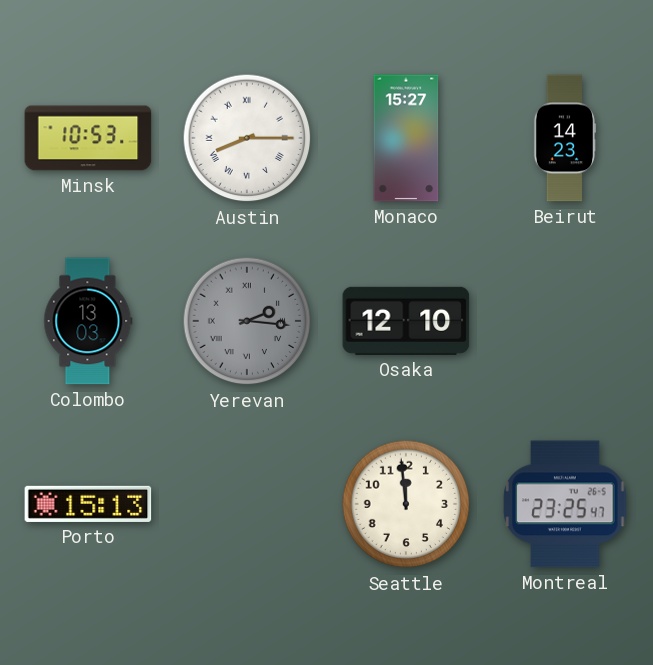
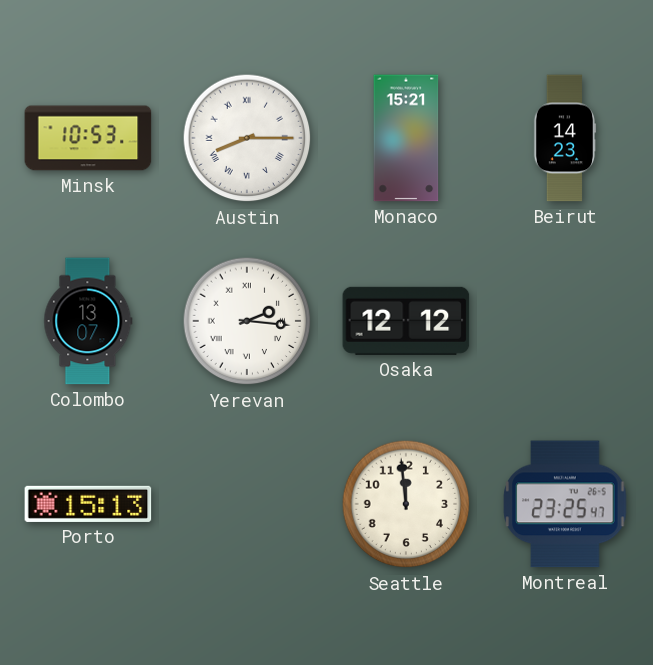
Monaco: 15:27 -> 15:21
Colombo: 13:03 -> 13:07
Yerevan dial: grey -> white
Osaka: 12:10 -> 12:12
